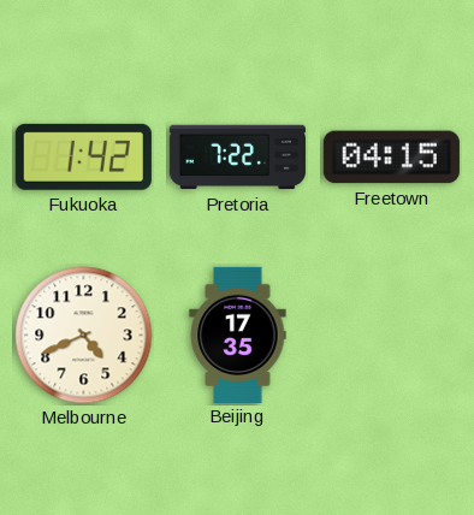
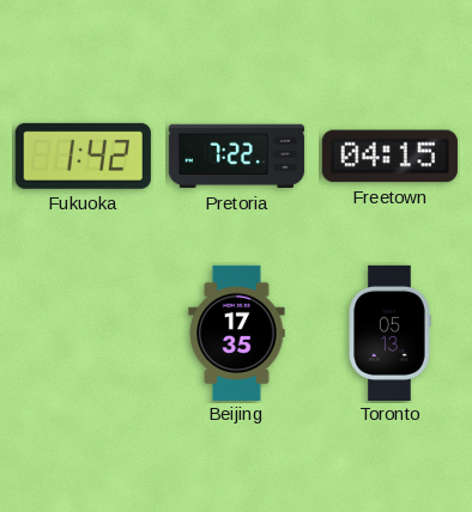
Melbourne: 4:41 -> none
Toronto: none -> 05:13
